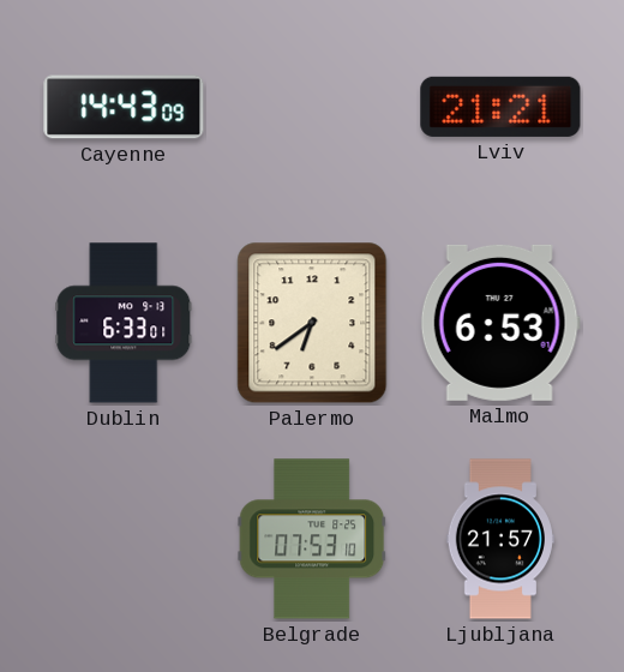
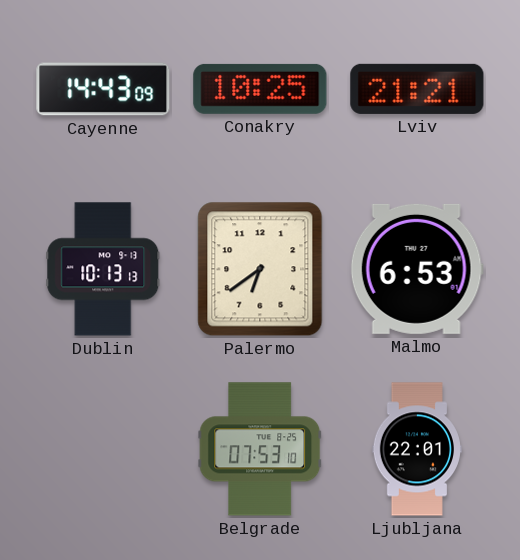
Conakry: none -> 10:25
Dublin: 6:33 -> 10:13
Ljubljana: 21:57 -> 22:01
